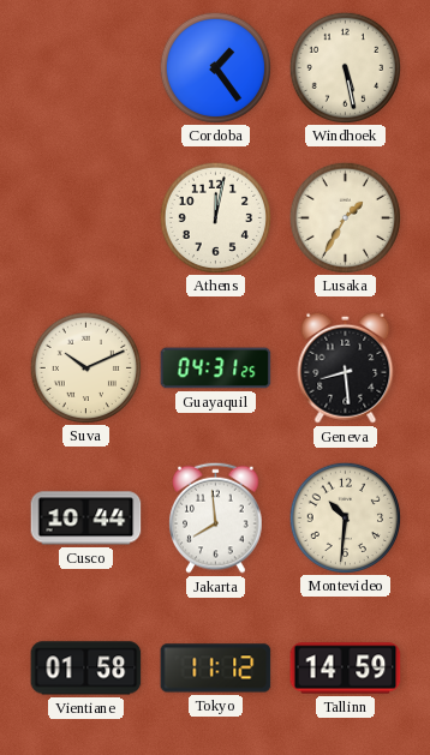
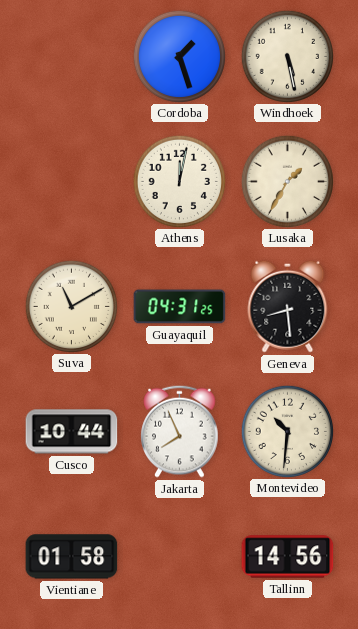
Cordoba: 1:24 -> 1:27
Suva: 10:11 -> 11:10
Jakarta: 7:59 -> 7:56
Tokyo: 11:12 -> none
Tallinn: 14:59 -> 14:56
